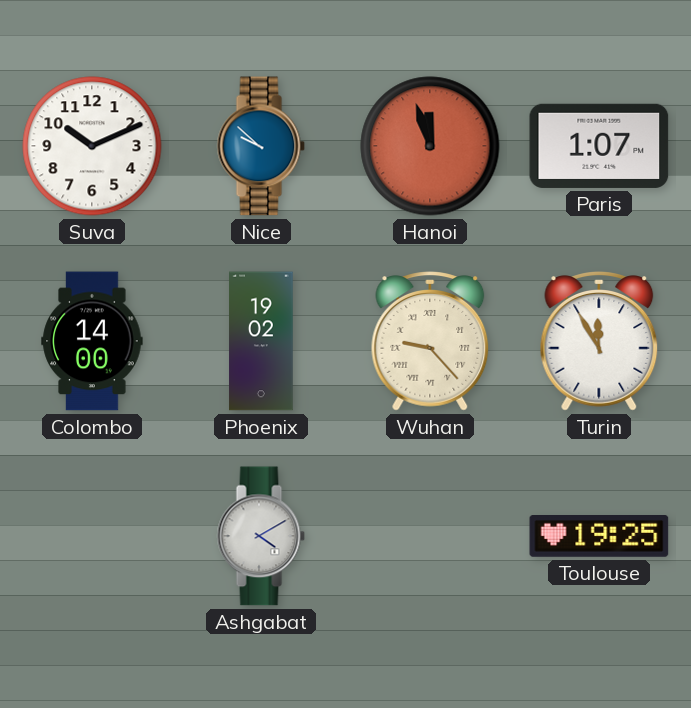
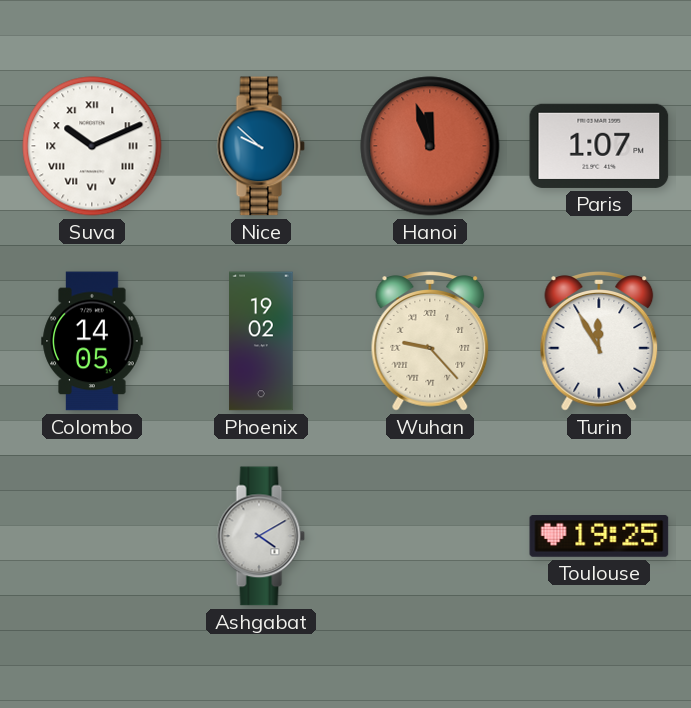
Suva numerals: Arabic -> Roman
Colombo: 14:00 -> 14:05
